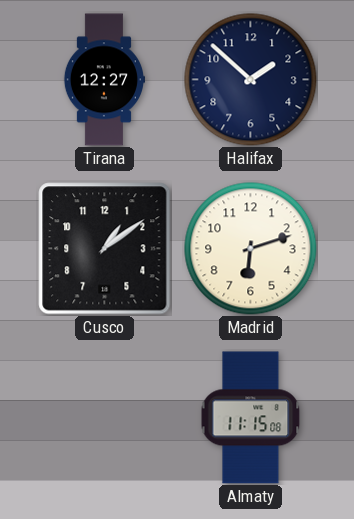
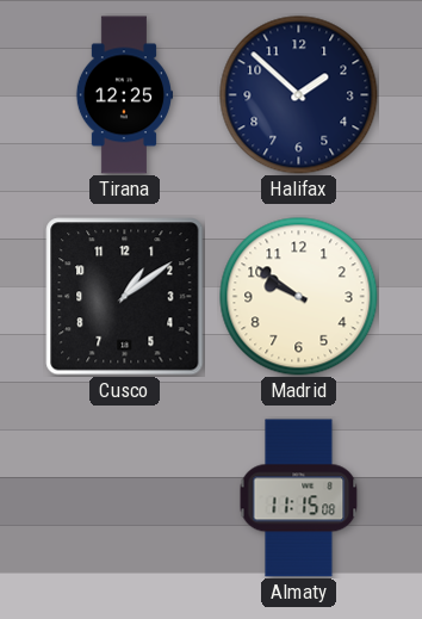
Tirana: 12:27 -> 12:25
Madrid: 6:12 -> 9:51
